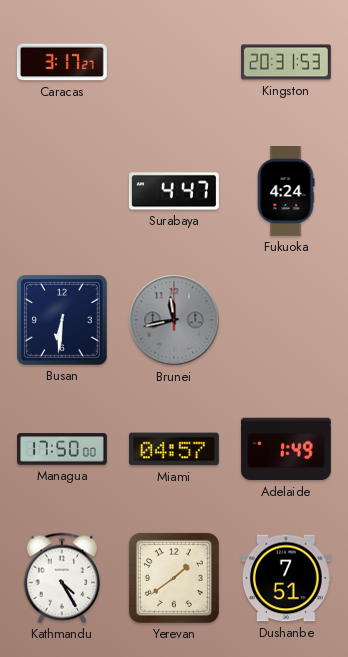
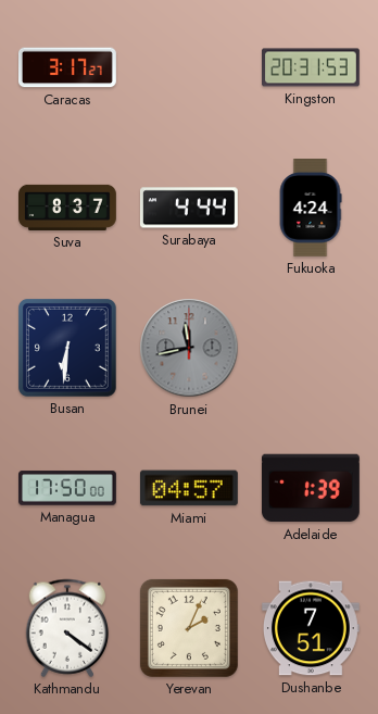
Suva: none -> 8:37
Surabaya: 4:47 -> 4:44
Adelaide: 1:49 -> 1:39
Kathmandu: 4:25 -> 4:21
Yerevan: 1:39 -> 2:04
